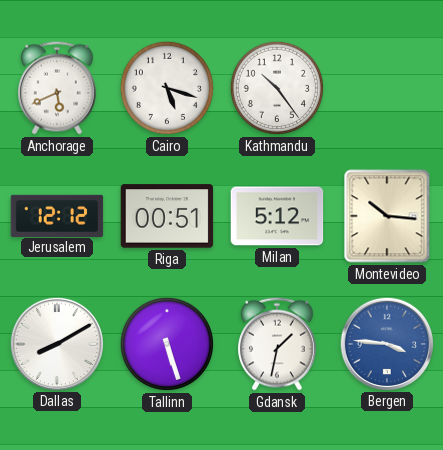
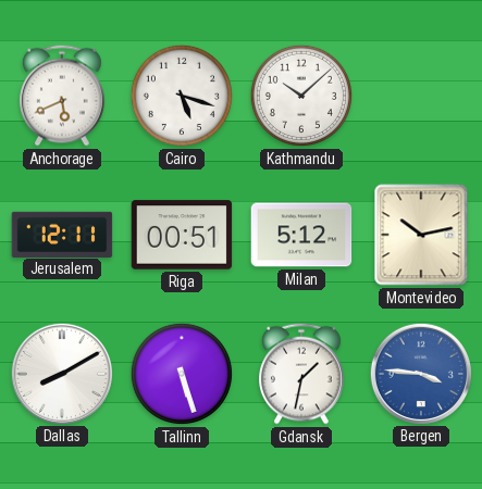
Kathmandu: 10:24 -> 10:08
Jerusalem: 12:12 -> 12:11
Montevideo: 10:16 -> 10:13
